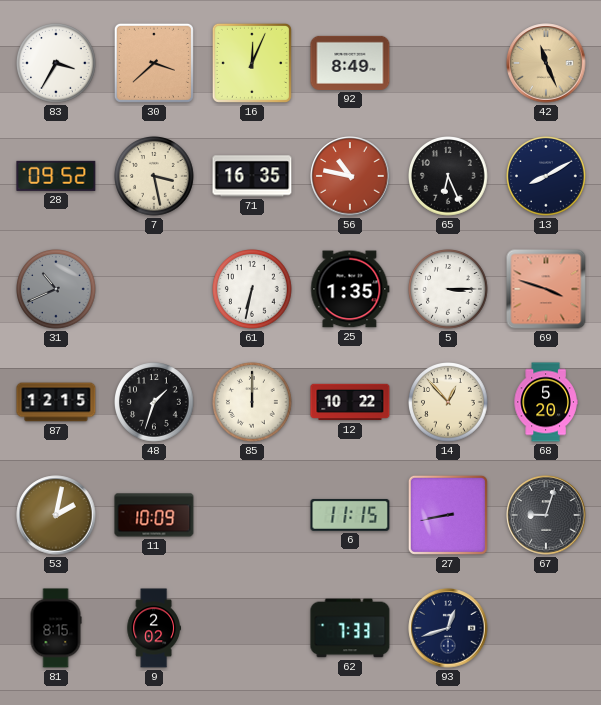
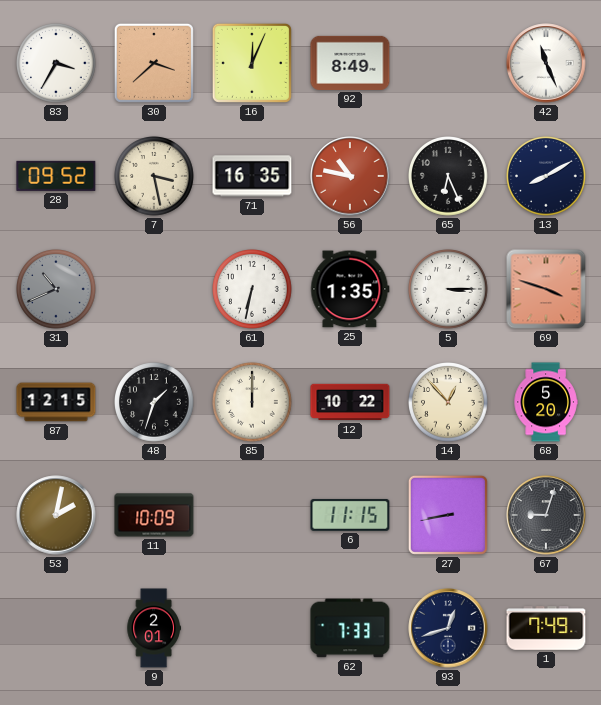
42 dial: champagne -> white
81: 8:15 -> none
9: 2:02 -> 2:01
1: none -> 7:49
